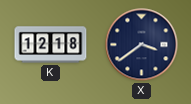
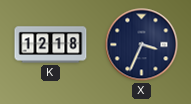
X: 3:39 -> 3:34
